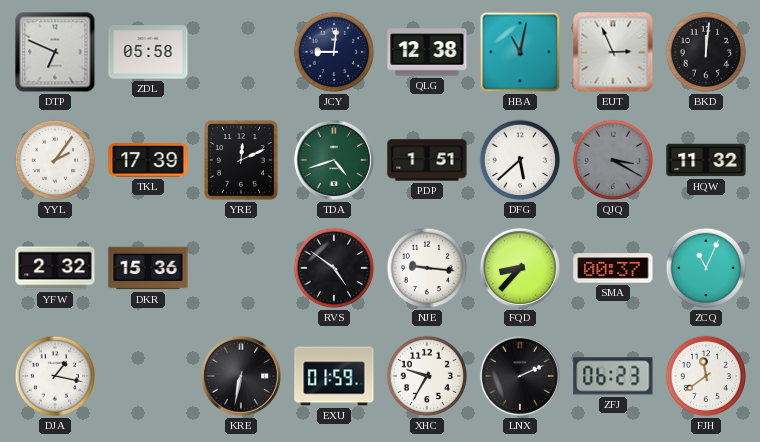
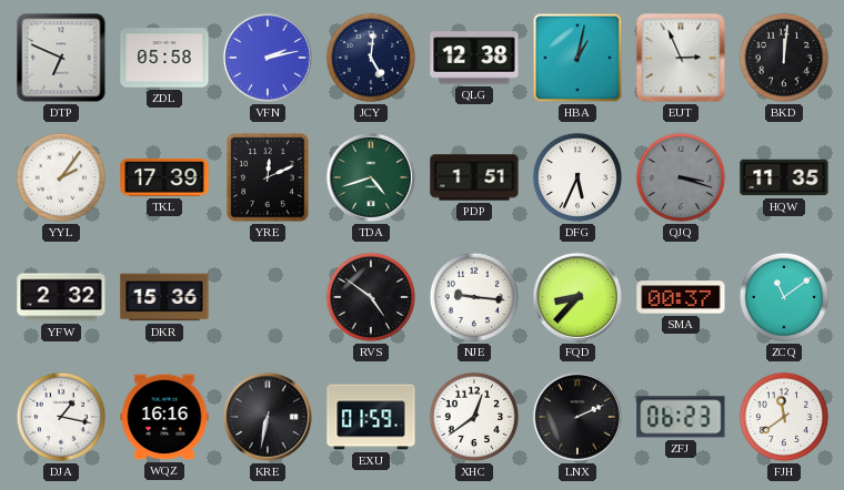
VFN: none -> 2:13
JCY: 9:01 -> 5:01
HBA: 11:02 -> 1:02
DFG: 5:38 -> 5:34
QJQ: 3:20 -> 3:18
HQW: 11:32 -> 11:35
ZCQ: 11:04 -> 11:09
WQZ: none -> 16:16
XHC: 9:35 -> 12:39
